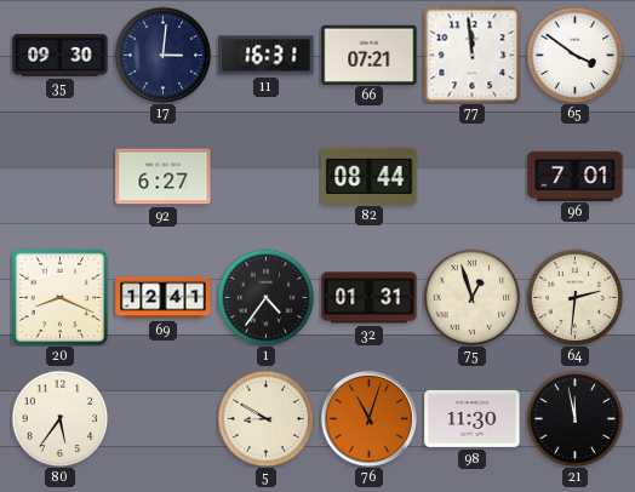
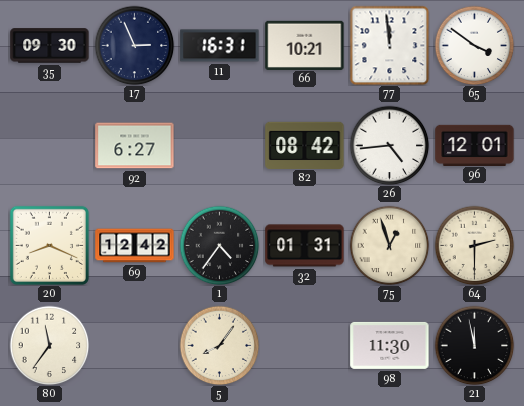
17: 3:01 -> 2:56
66: 07:21 -> 10:21
82: 08:44 -> 08:42
26: none -> 4:44
96: 7:01 -> 12:01
69: 12:41 -> 12:42
64: 2:31 -> 2:30
80: 5:36 -> 11:36
5: 8:50 -> 8:06
76: 11:03 -> none
